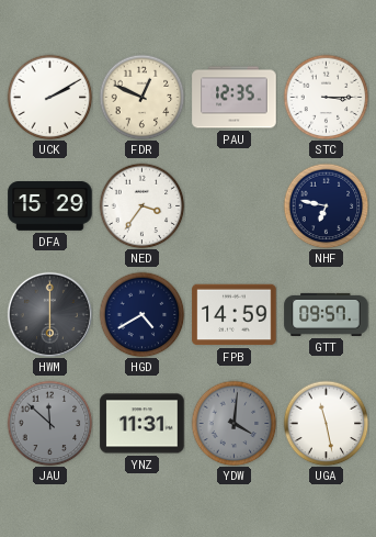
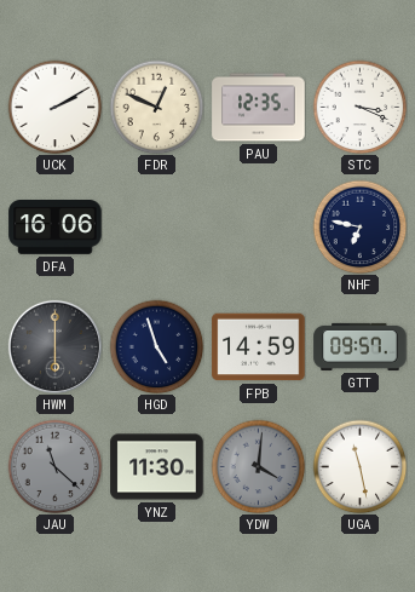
STC: 3:15 -> 3:19
DFA: 15:29 -> 16:06
NED: 3:36 -> none
HGD: 4:40 -> 4:57
JAU: 11:52 -> 11:22
YNZ: 11:31 -> 11:30
